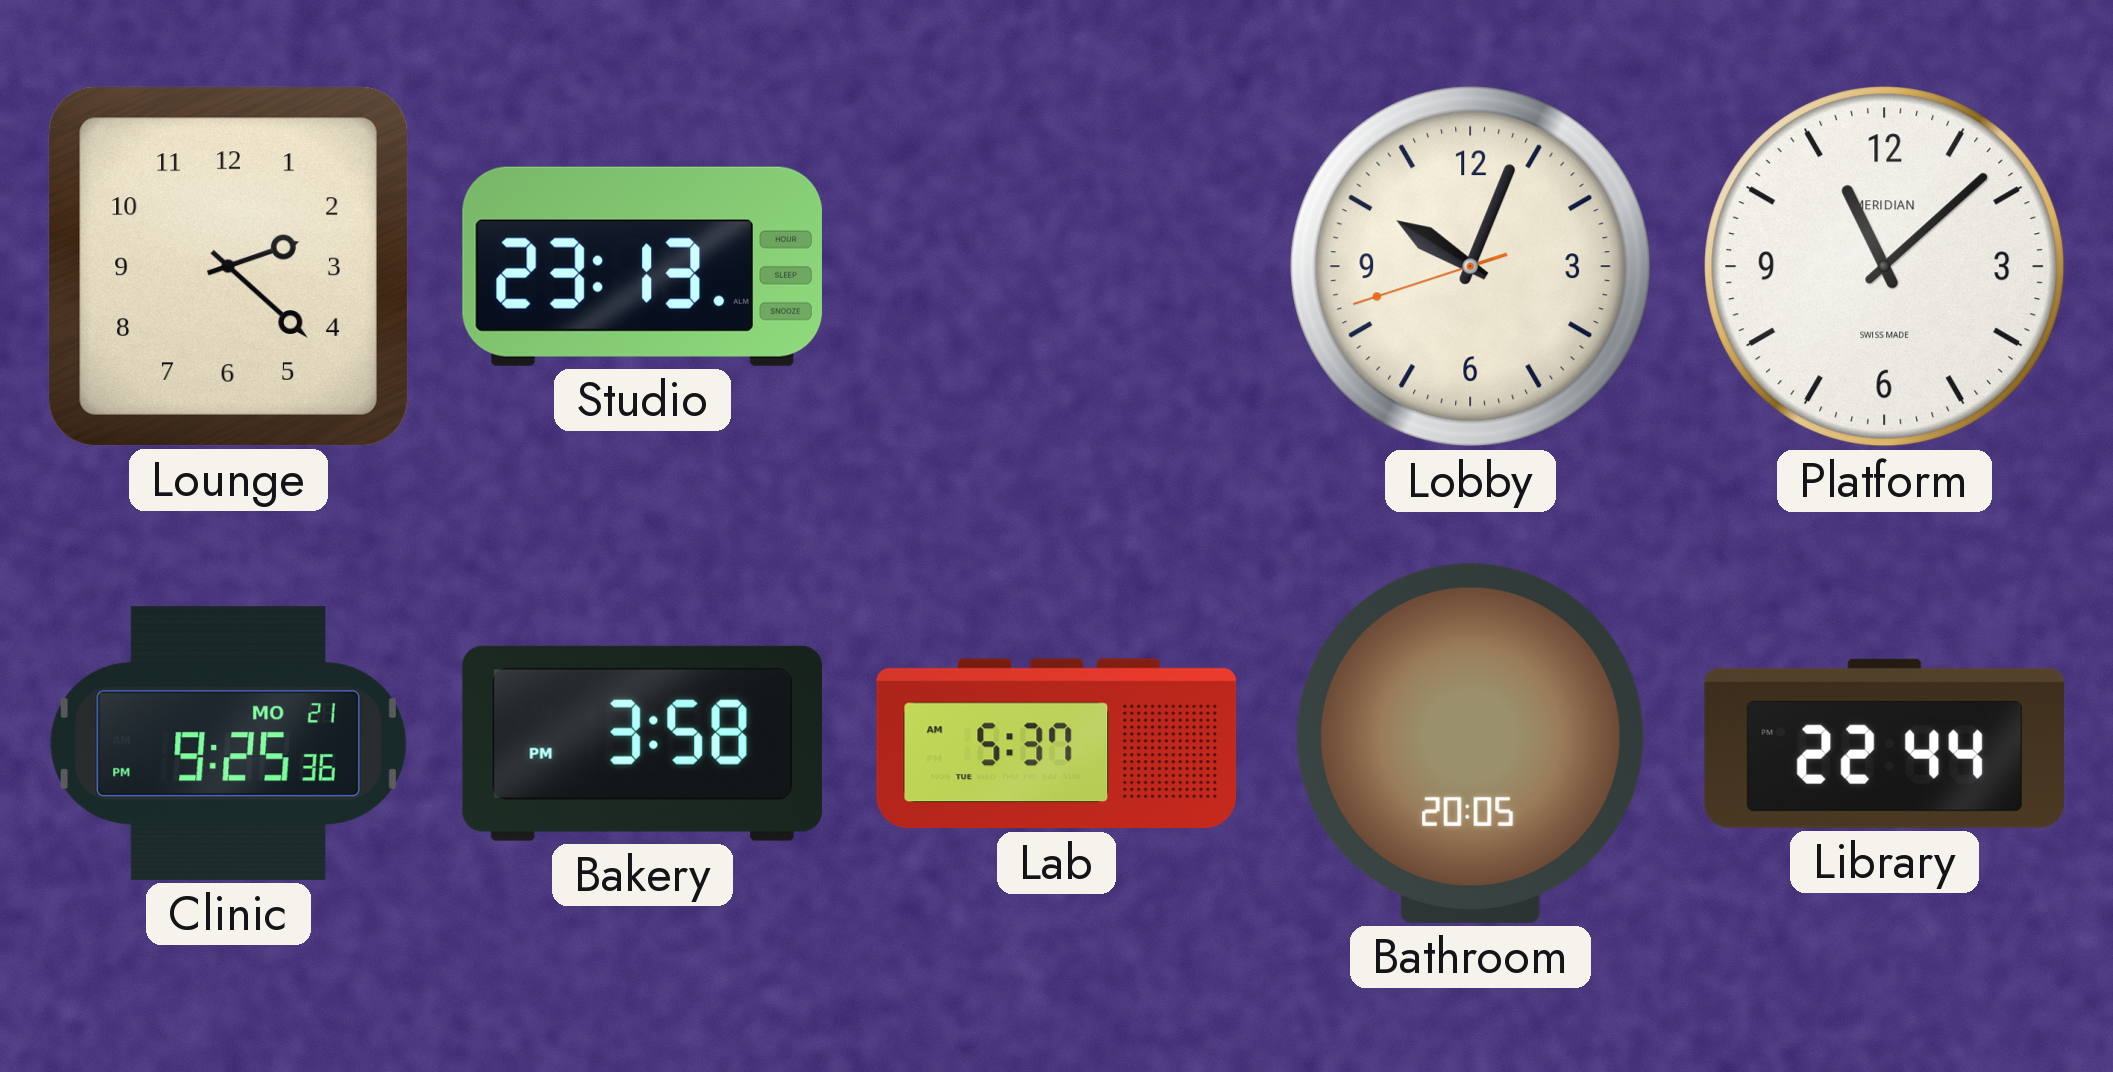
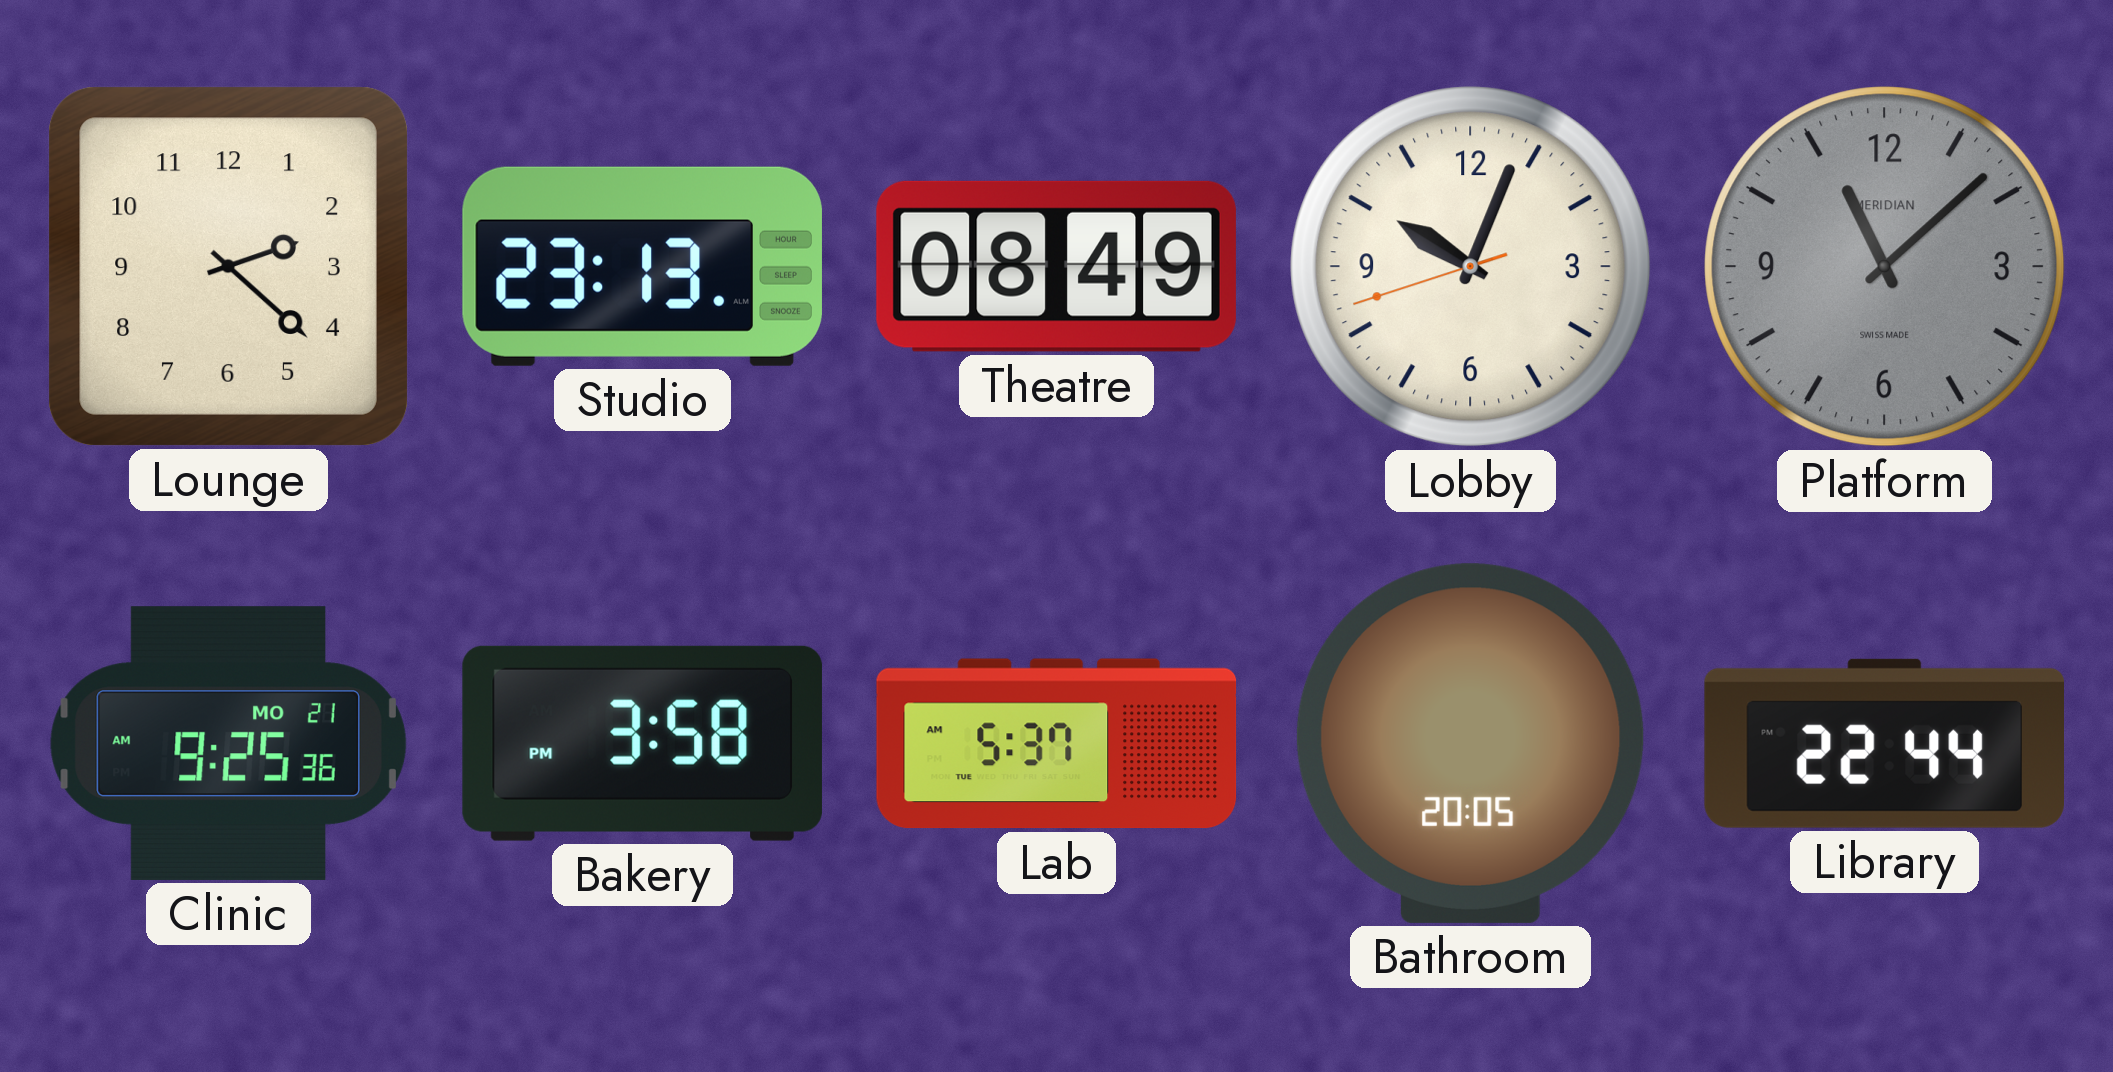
Theatre: none -> 08:49
Platform dial: white -> grey
Clinic: 9:25:36 PM -> 9:25:36 AM
